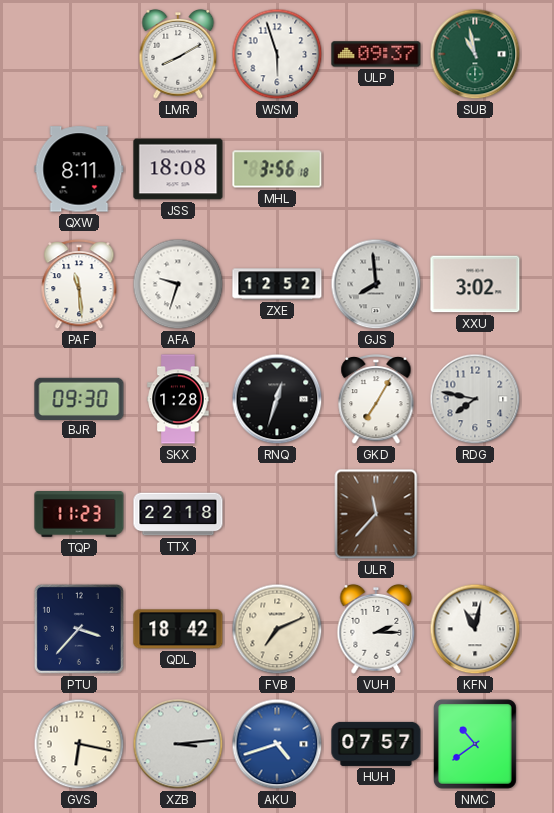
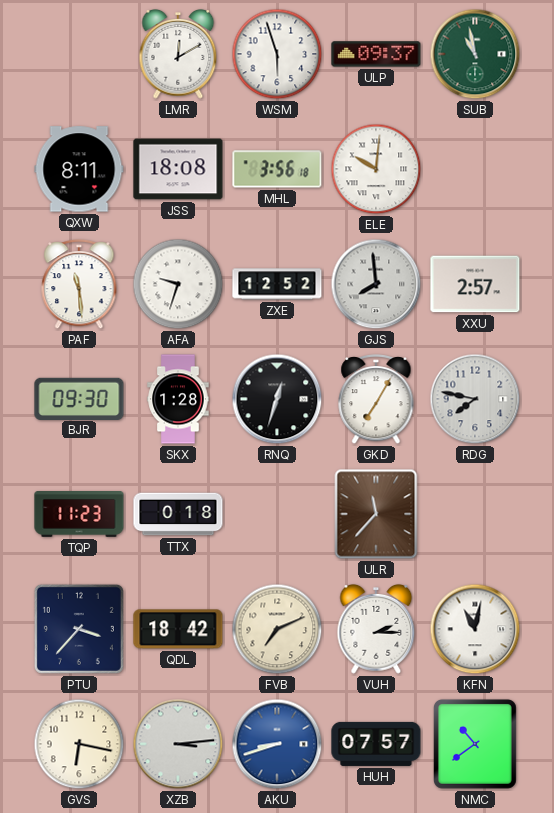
LMR: 8:10 -> 12:10
ELE: none -> 10:01
XXU: 3:02 -> 2:57
TTX: 22:18 -> 0:18
AKU: 4:42 -> 8:42
